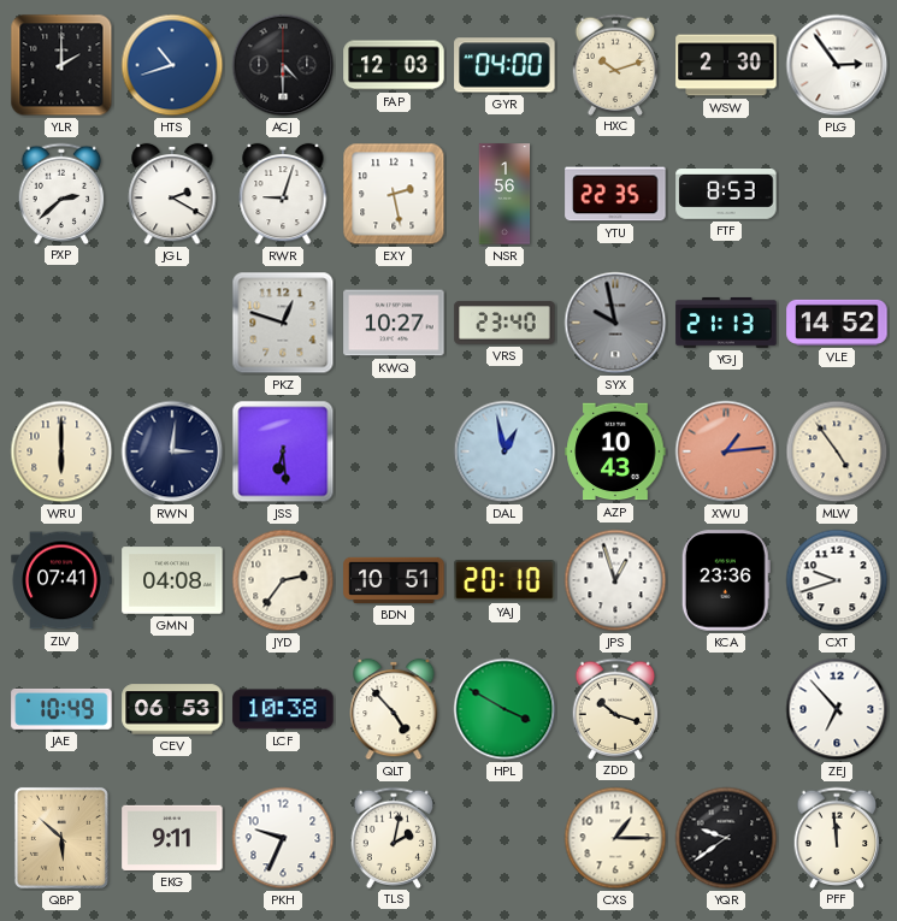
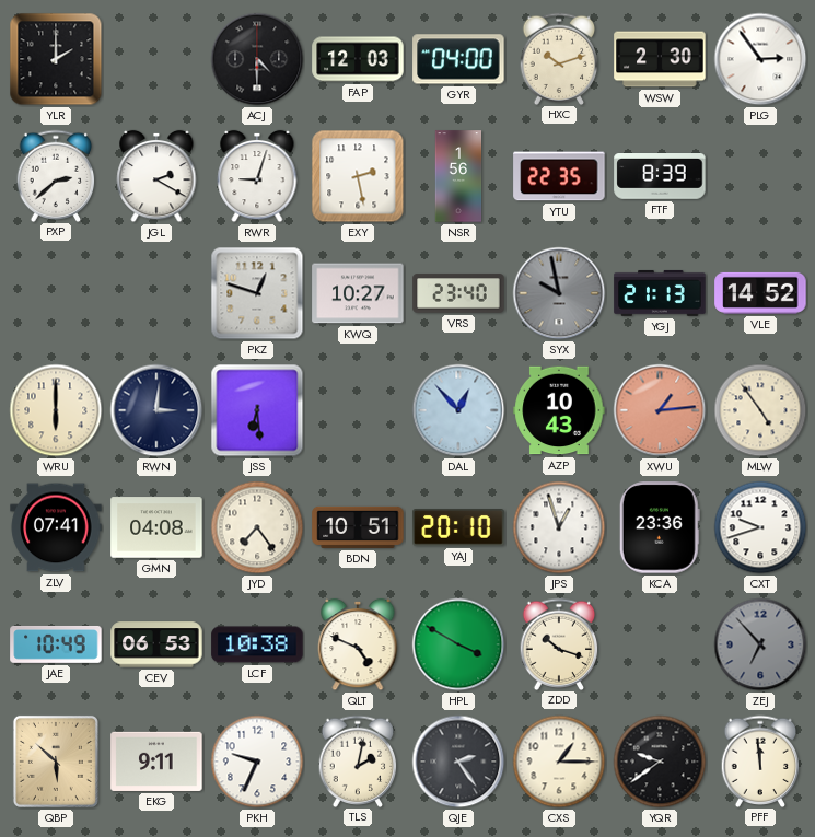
HTS: 10:42 -> none
FTF: 8:53 -> 8:39
DAL: 12:58 -> 12:53
JYD: 2:36 -> 7:24
QLT: 4:53 -> 4:49
ZEJ dial: white -> grey
QJE: none -> 2:24
